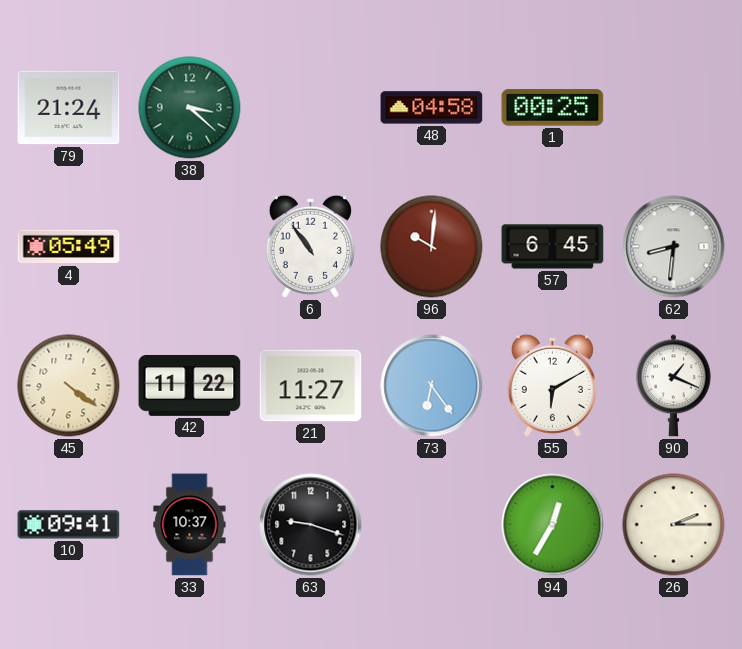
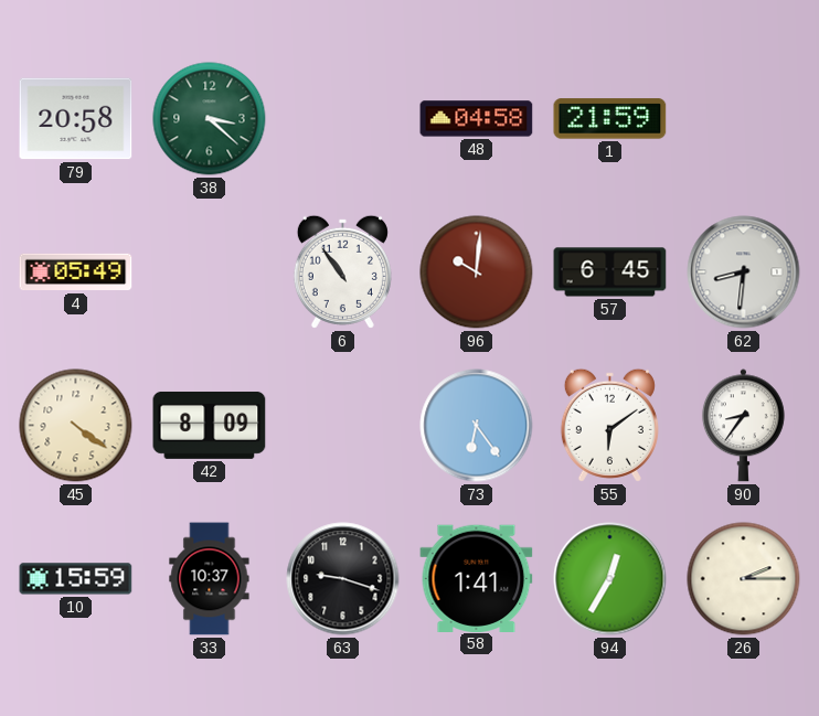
79: 21:24 -> 20:58
1: 00:25 -> 21:59
42: 11:22 -> 8:09
21: 11:27 -> none
55: 6:10 -> 6:09
90: 1:19 -> 8:36
10: 09:41 -> 15:59
58: none -> 1:41
